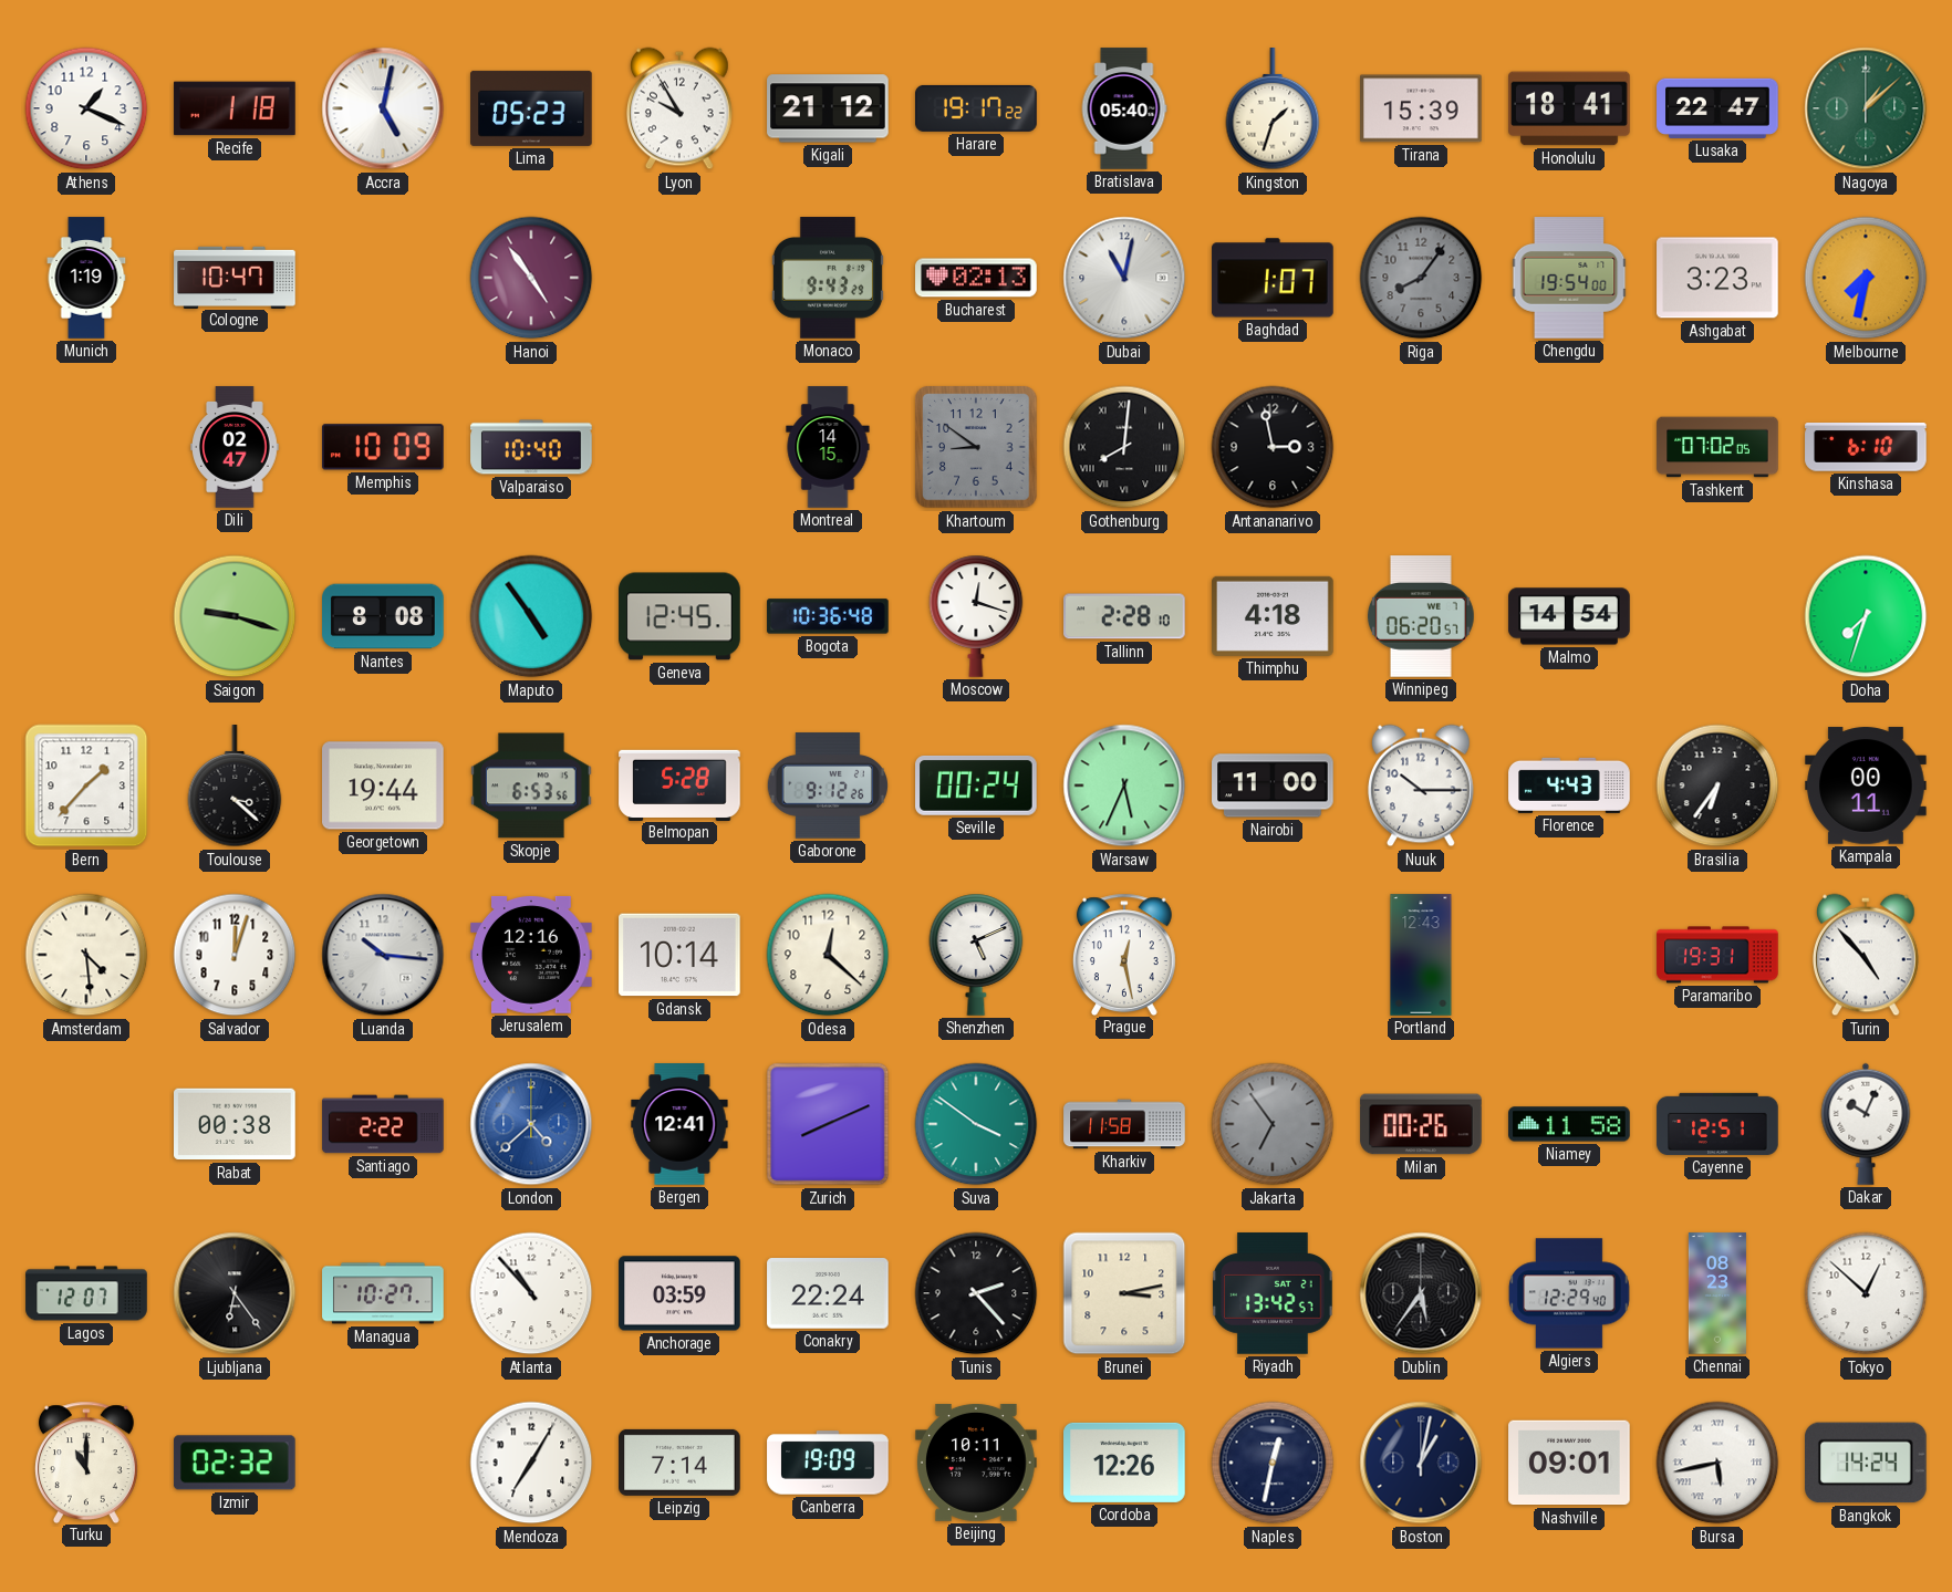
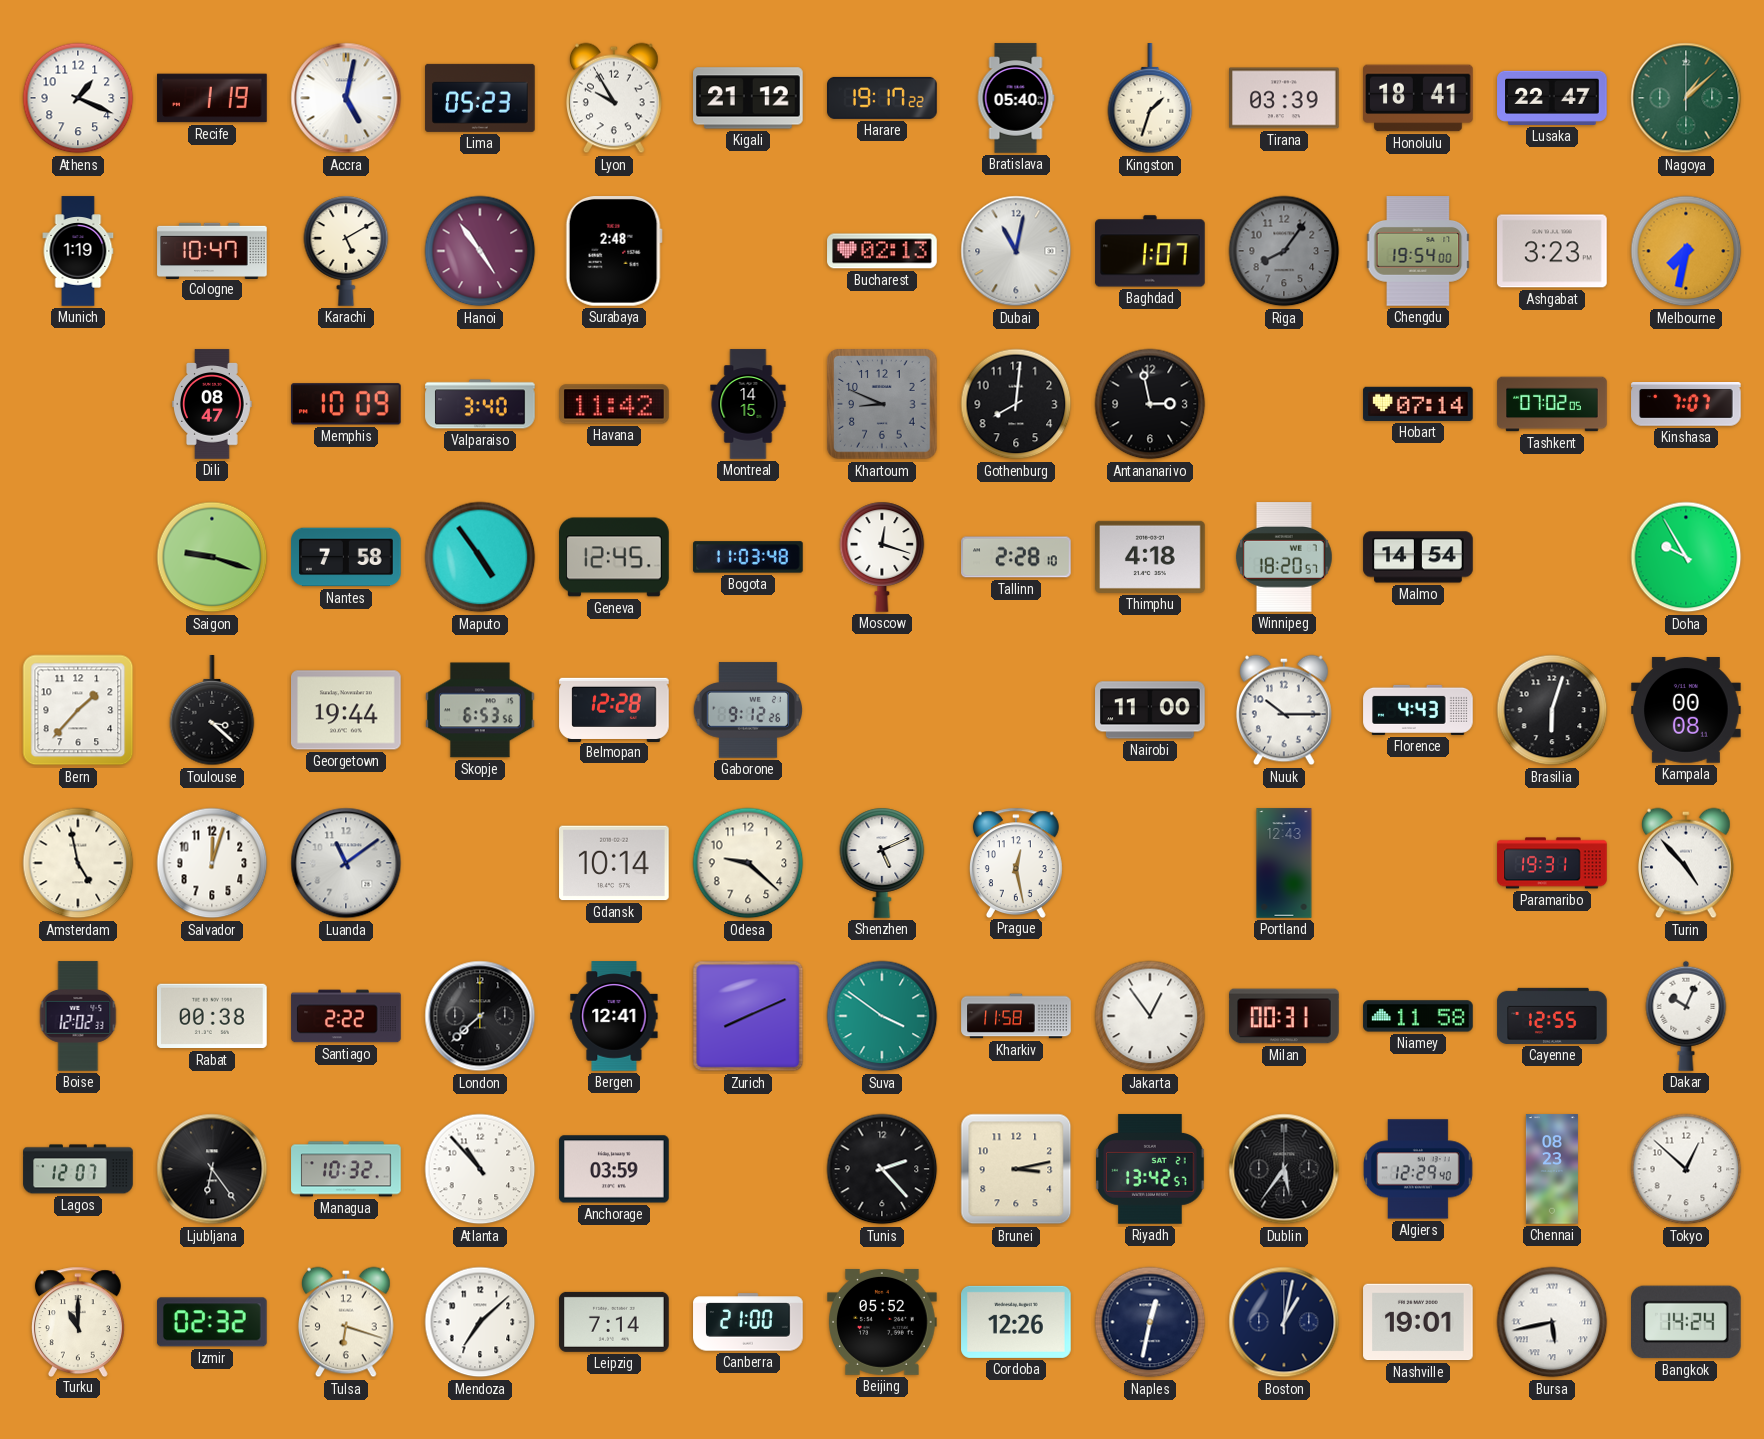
Recife: 1:18 -> 1:19
Tirana: 15:39 -> 03:39
Karachi: none -> 5:10
Surabaya: none -> 2:48
Monaco: 9:43 -> none
Dili: 02:47 -> 08:47
Valparaiso: 10:40 -> 3:40
Havana: none -> 11:42
Khartoum: 8:51 -> 8:49
Gothenburg numerals: Roman -> Arabic
Hobart: none -> 07:14
Kinshasa: 6:10 -> 7:07
Nantes: 8:08 -> 7:58
Bogota: 10:36 -> 11:03
Winnipeg: 06:20 -> 18:20
Doha: 7:33 -> 9:55
Belmopan: 5:28 -> 12:28
Seville: 00:24 -> none
Warsaw: 5:34 -> none
Brasilia: 6:36 -> 6:03
Kampala: 00:11 -> 00:08
Amsterdam: 4:29 -> 4:58
Luanda: 10:16 -> 11:09
Jerusalem: 12:16 -> none
Odesa: 12:22 -> 9:22
Boise: none -> 12:02
London: 4:38 -> 7:38
London dial: blue -> black
Jakarta: 6:54 -> 12:54
Jakarta dial: grey -> white
Milan: 00:26 -> 00:31
Cayenne: 12:51 -> 12:55
Managua: 10:27 -> 10:32
Conakry: 22:24 -> none
Tulsa: none -> 6:18
Mendoza: 7:05 -> 7:08
Canberra: 19:09 -> 21:00
Beijing: 10:11 -> 05:52
Nashville: 09:01 -> 19:01
